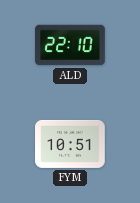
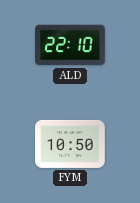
FYM: 10:51 -> 10:50
